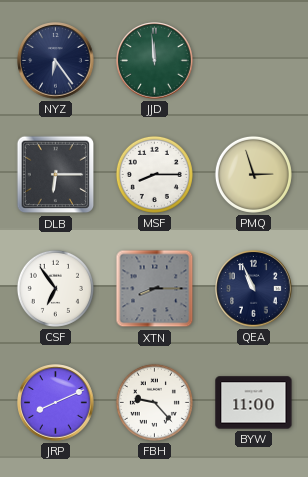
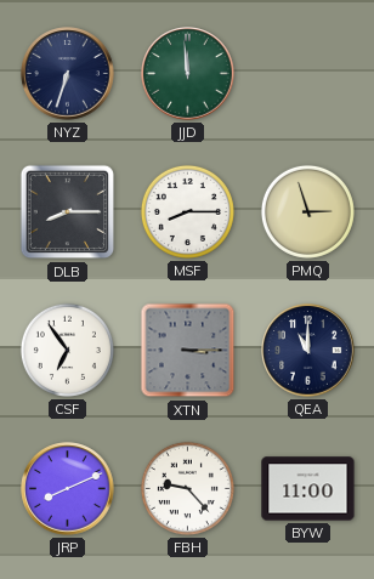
NYZ: 6:24 -> 6:33
DLB: 6:15 -> 8:15
XTN: 8:15 -> 3:15
QEA: 10:56 -> 11:00
